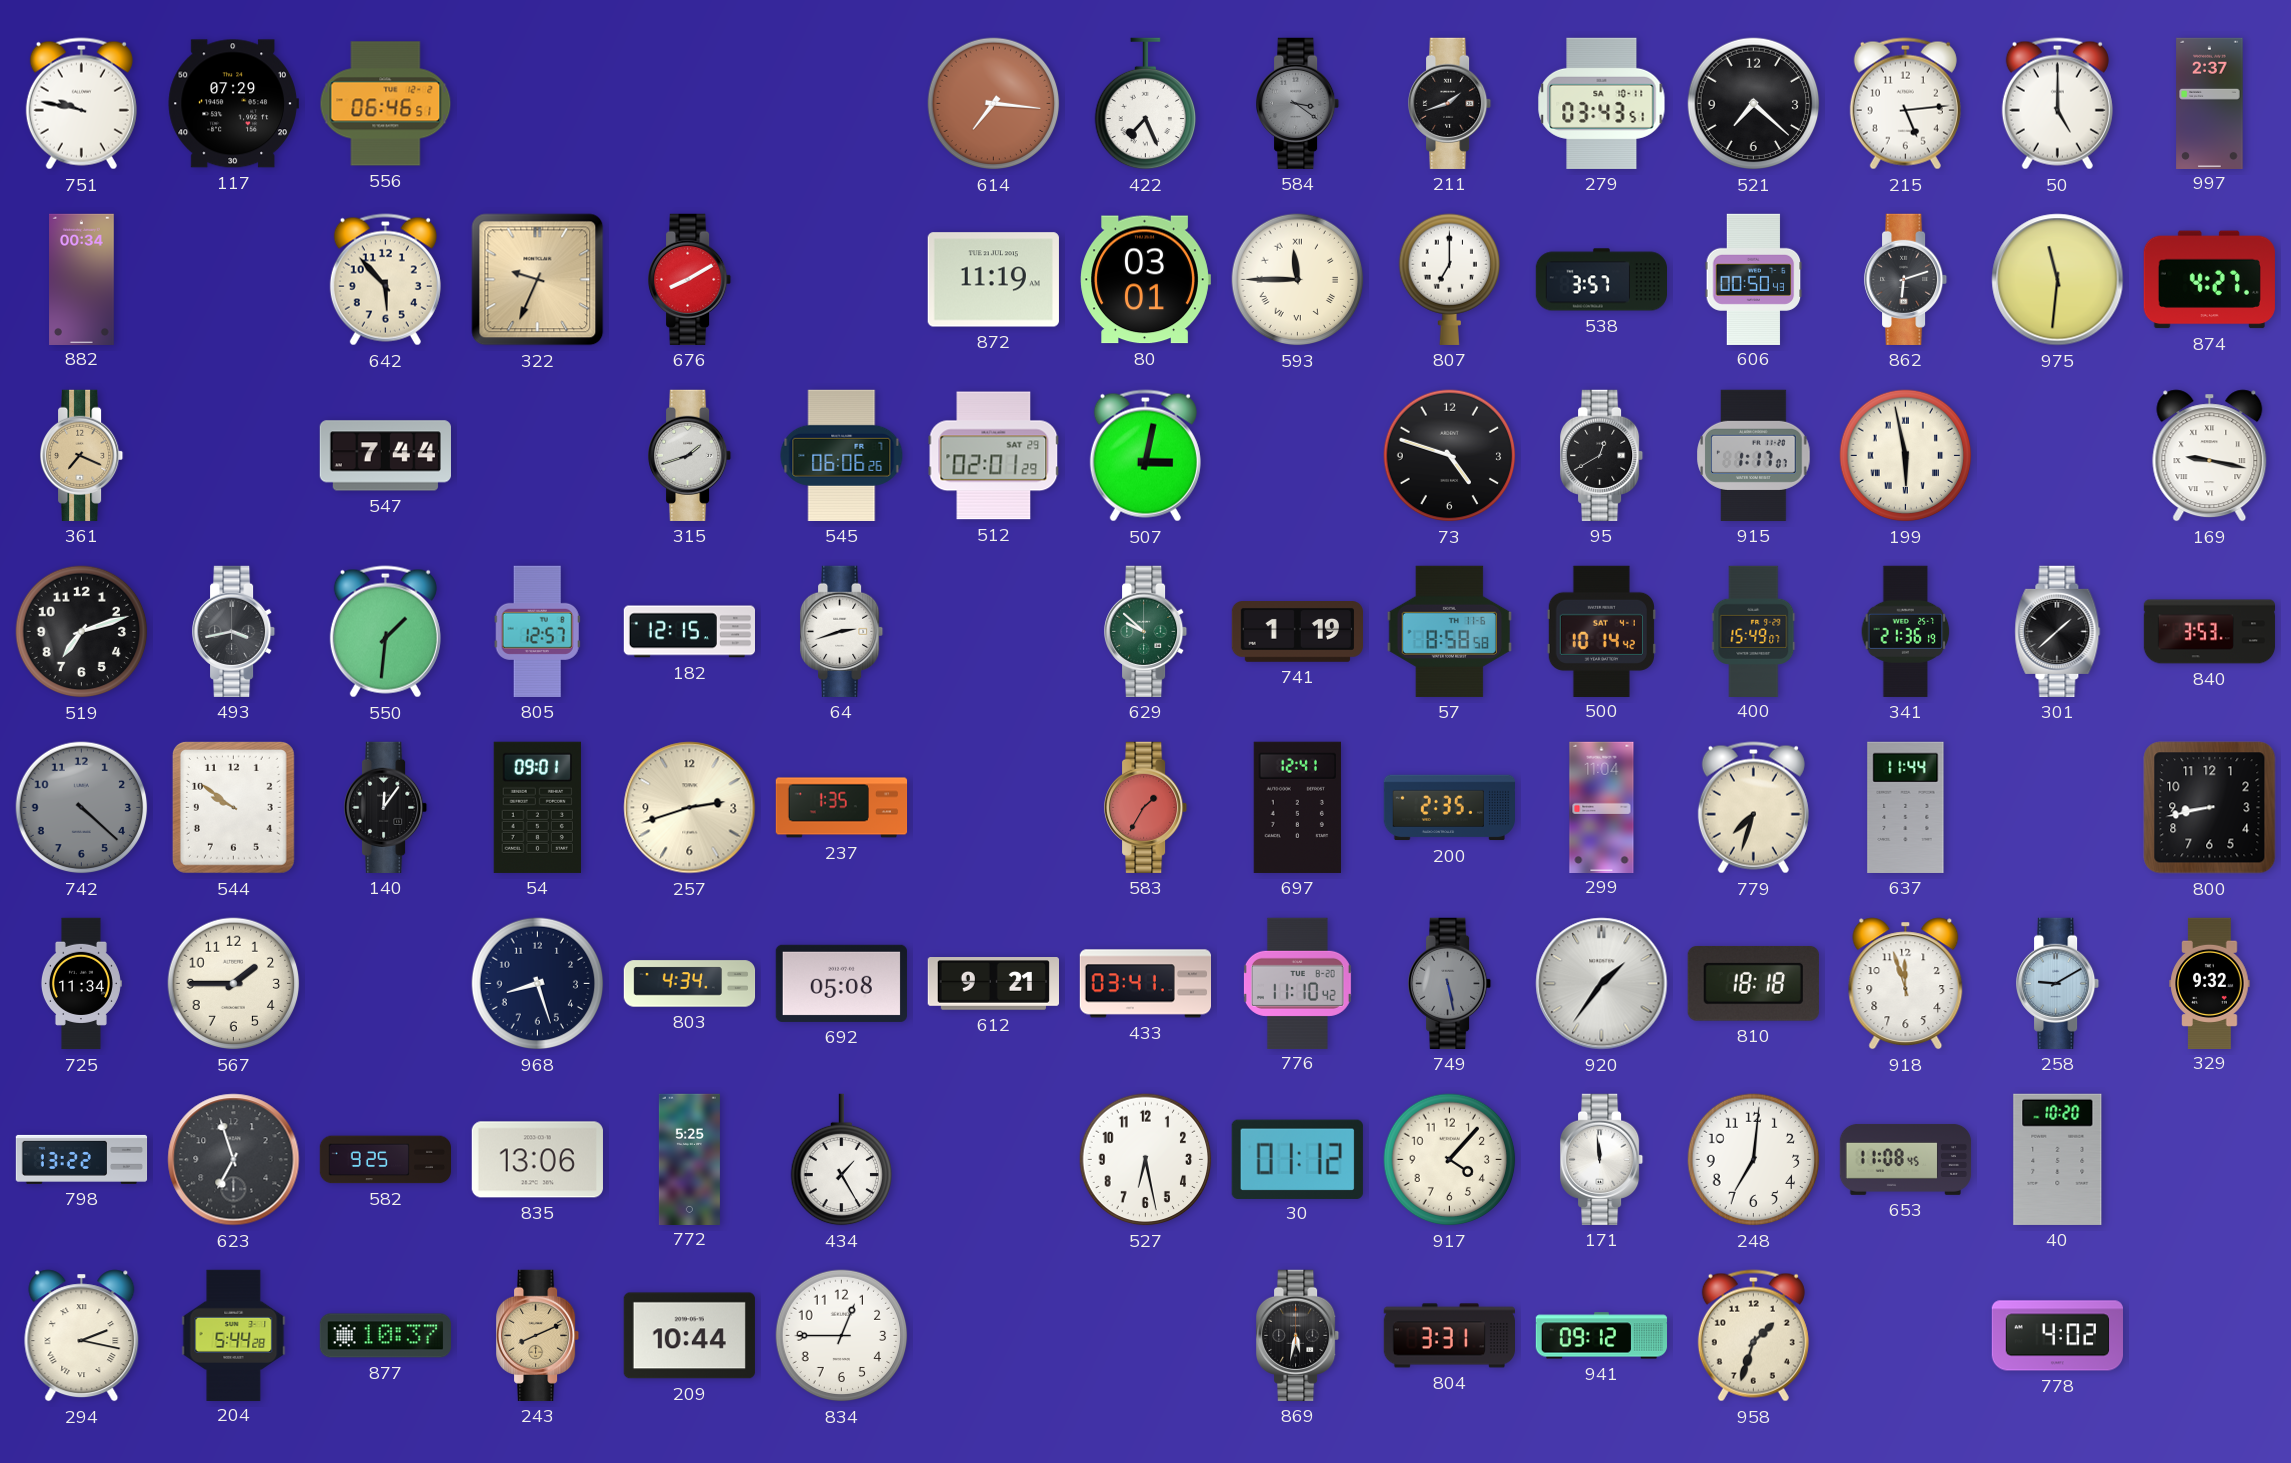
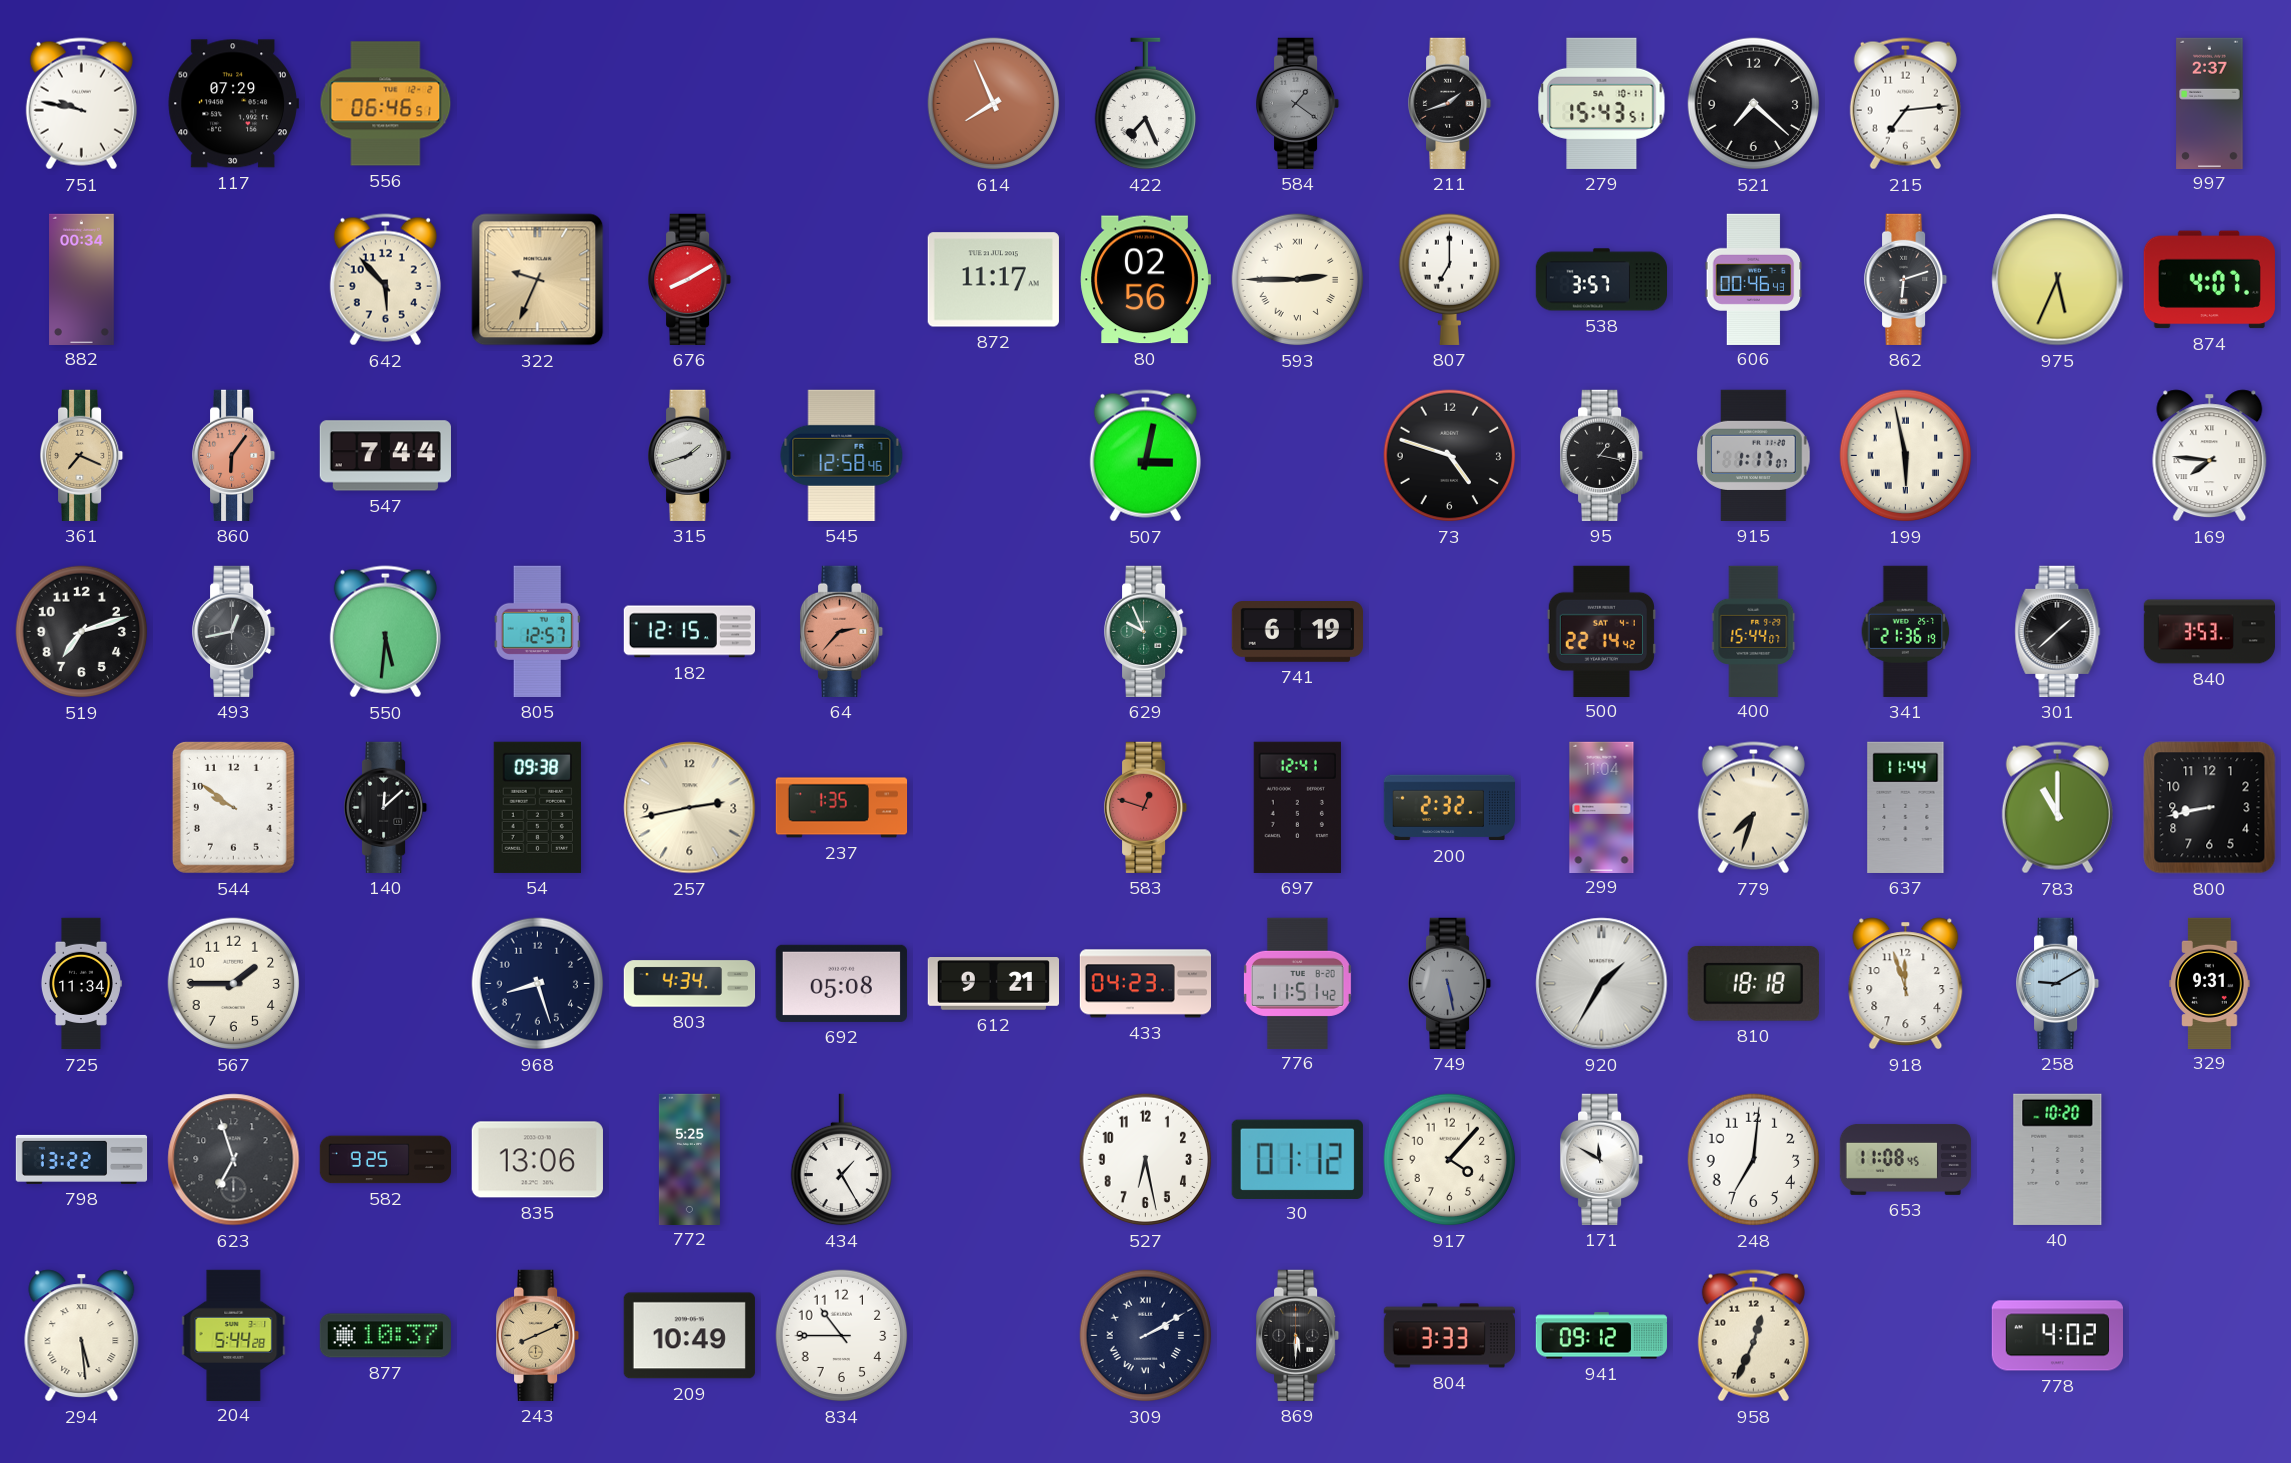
614: 7:16 -> 7:56
584: 3:21 -> 1:21
279: 03:43 -> 15:43
215: 5:14 -> 7:14
50: 5:00 -> none
872: 11:19 -> 11:17
80: 03:01 -> 02:56
593: 11:45 -> 2:45
606: 00:50 -> 00:46
975: 11:31 -> 5:34
874: 4:27 -> 4:07
860: none -> 6:06
545: 06:06 -> 12:58
512: 02:01 -> none
95: 12:40 -> 1:17
169: 9:17 -> 7:46
493: 3:43 -> 12:43
550: 1:31 -> 5:31
64: 2:42 -> 2:37
64 dial: white -> salmon
629: 9:52 -> 9:56
741: 1:19 -> 6:19
57: 8:58 -> none
500: 10:14 -> 22:14
400: 15:49 -> 15:44
742: 4:22 -> none
140: 12:06 -> 12:08
54: 09:01 -> 09:38
257: 2:42 -> 2:43
583: 1:35 -> 12:48
200: 2:35 -> 2:32
783: none -> 11:00
433: 03:41 -> 04:23
776: 11:10 -> 11:51
920: 1:36 -> 1:35
329: 9:32 -> 9:31
171: 11:59 -> 11:50
294: 2:17 -> 5:29
209: 10:44 -> 10:49
834: 12:45 -> 10:45
309: none -> 2:10
869: 5:32 -> 5:30
804: 3:31 -> 3:33
958: 1:33 -> 12:34
